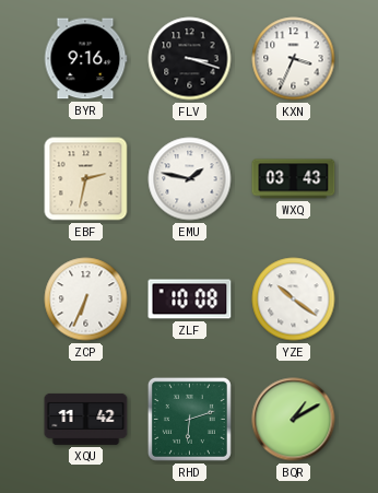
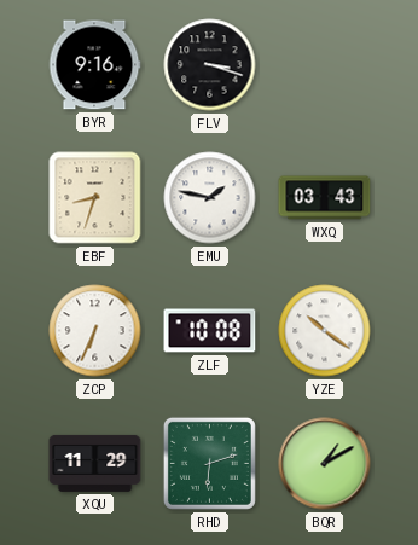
KXN: 3:34 -> none
EBF: 2:32 -> 8:33
XQU: 11:42 -> 11:29
